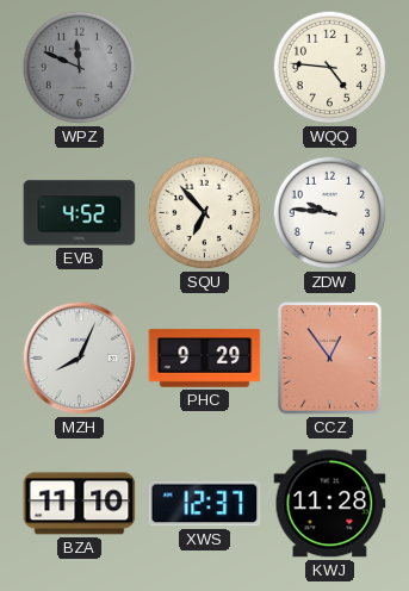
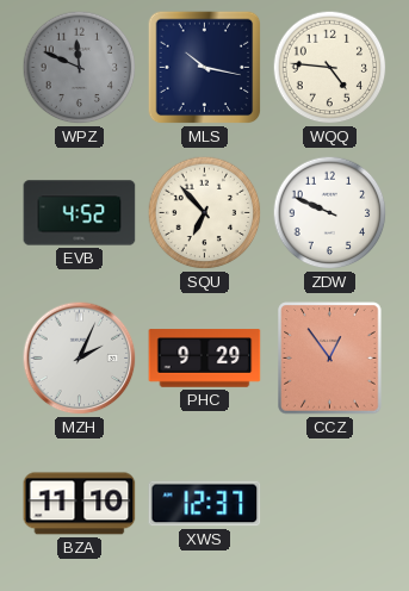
MLS: none -> 10:17
ZDW: 9:46 -> 9:49
MZH: 8:04 -> 2:04
KWJ: 11:28 -> none
